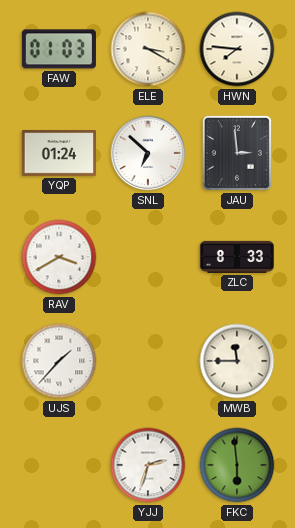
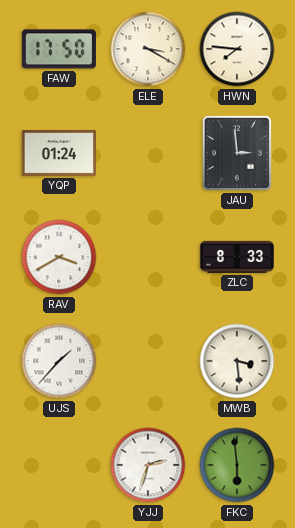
FAW: 01:03 -> 17:50
SNL: 6:52 -> none
MWB: 11:45 -> 3:29
